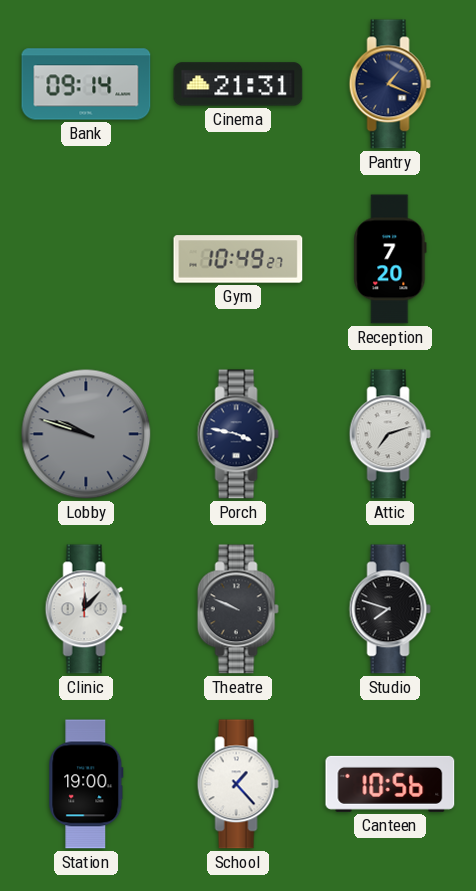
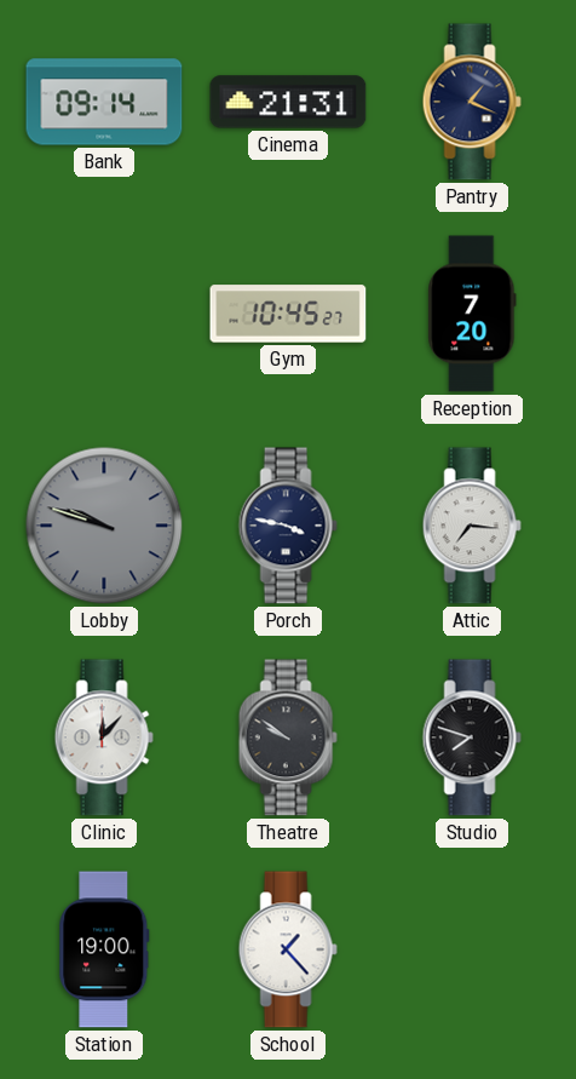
Gym: 10:49 -> 10:45
Attic: 7:12 -> 7:16
Theatre: 9:49 -> 9:51
Canteen: 10:56 -> none
